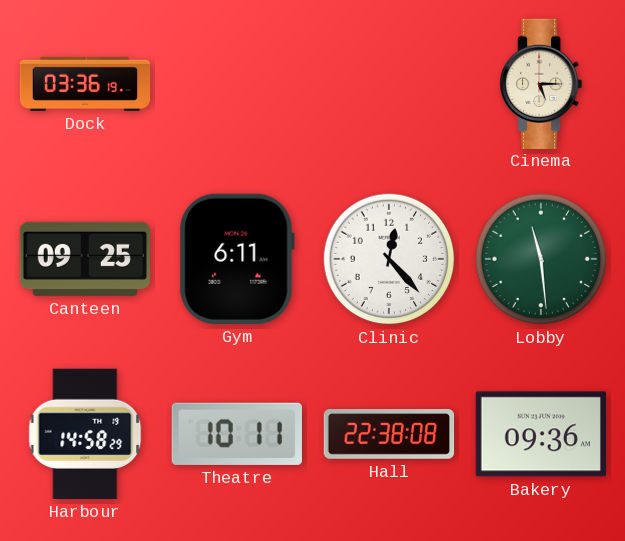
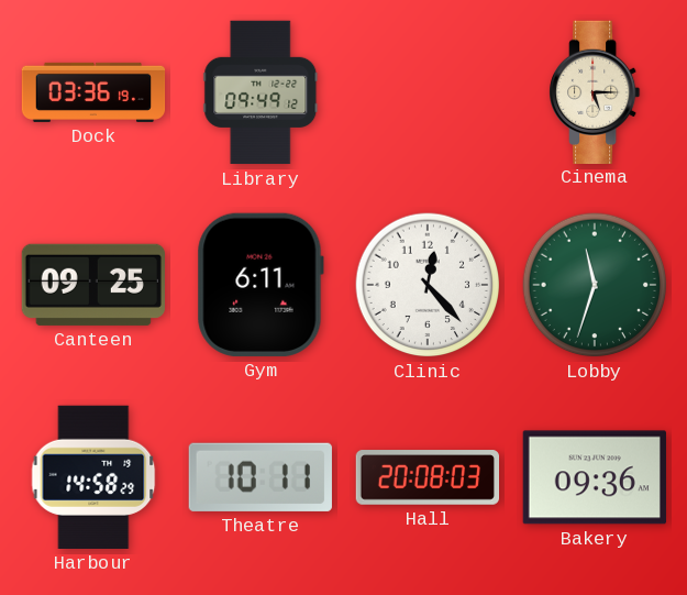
Library: none -> 09:49
Lobby: 11:29 -> 11:33
Hall: 22:38 -> 20:08
